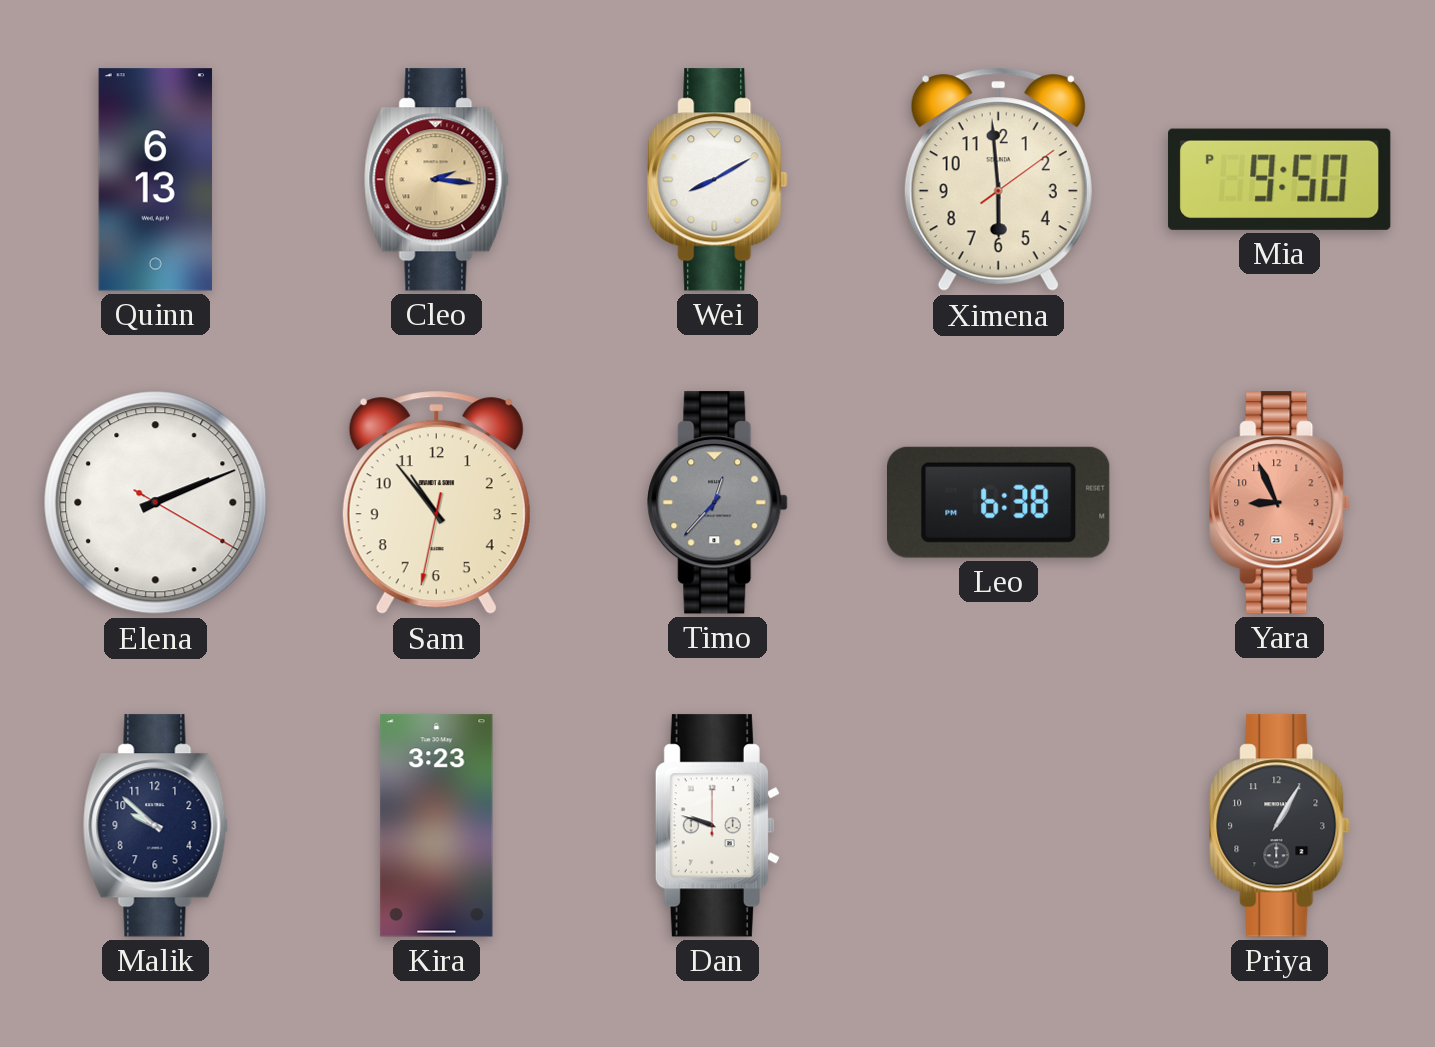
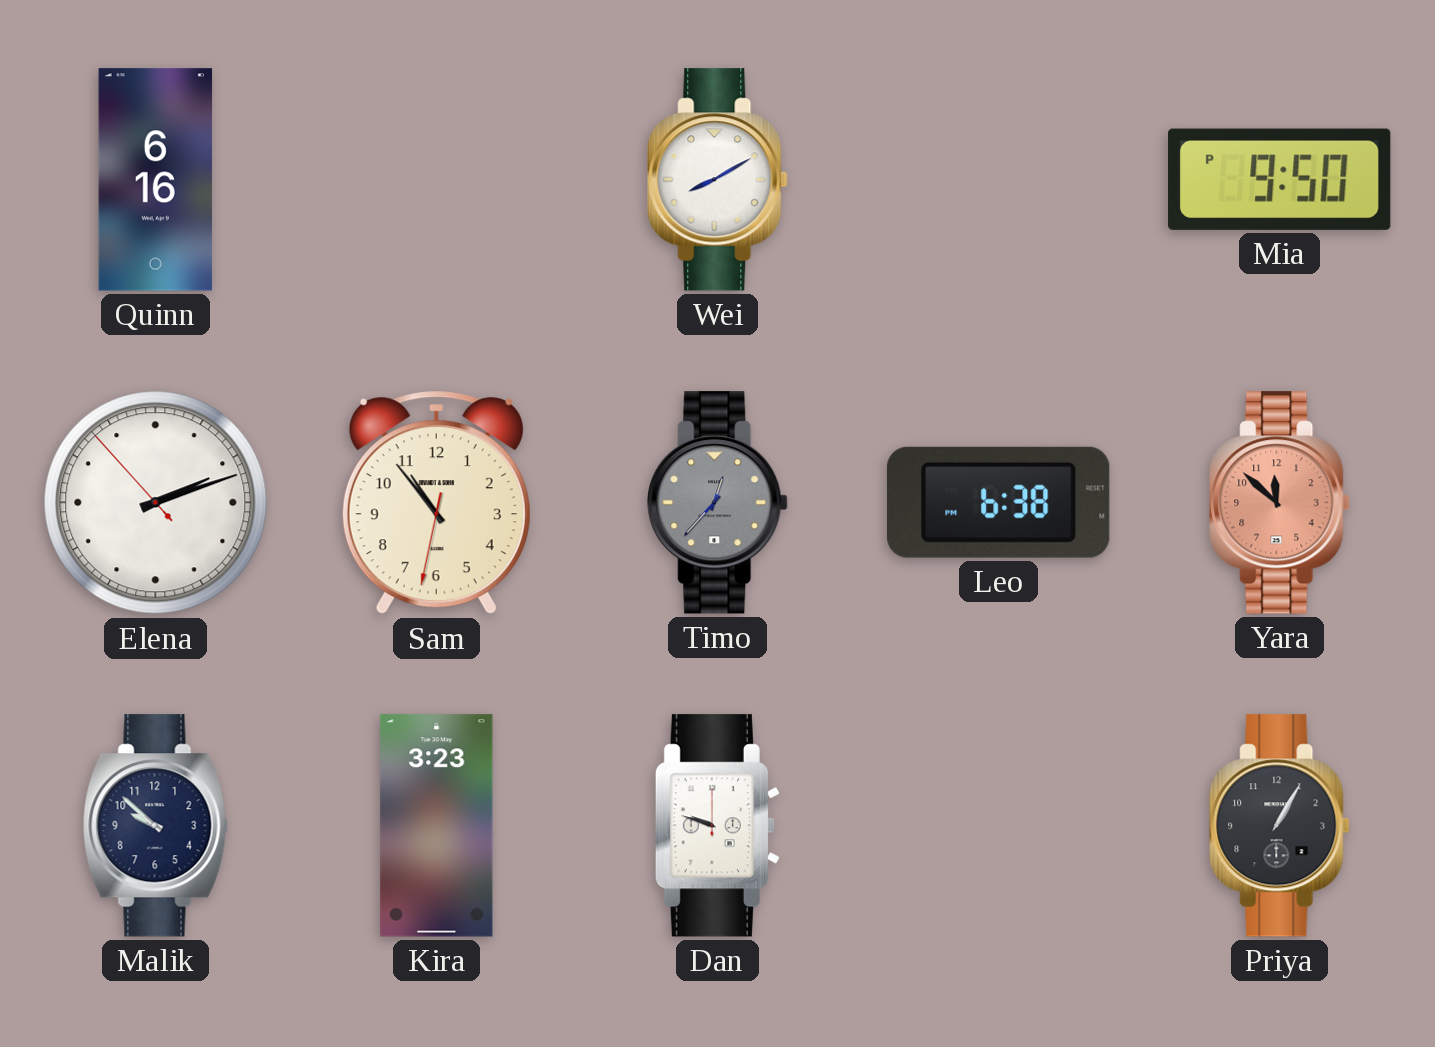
Quinn: 6:13 -> 6:16
Cleo: 2:16 -> none
Ximena: 5:59 -> none
Elena: 2:11:20 -> 2:11:53
Yara: 8:56 -> 11:52
